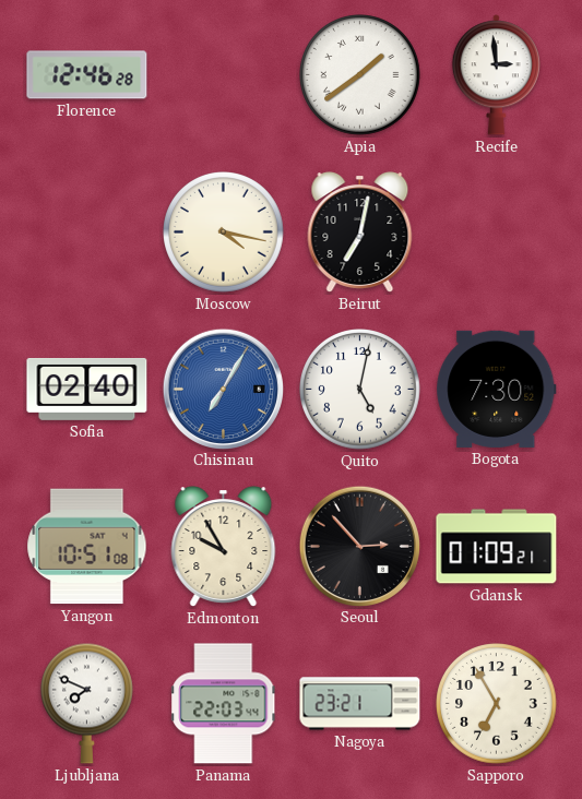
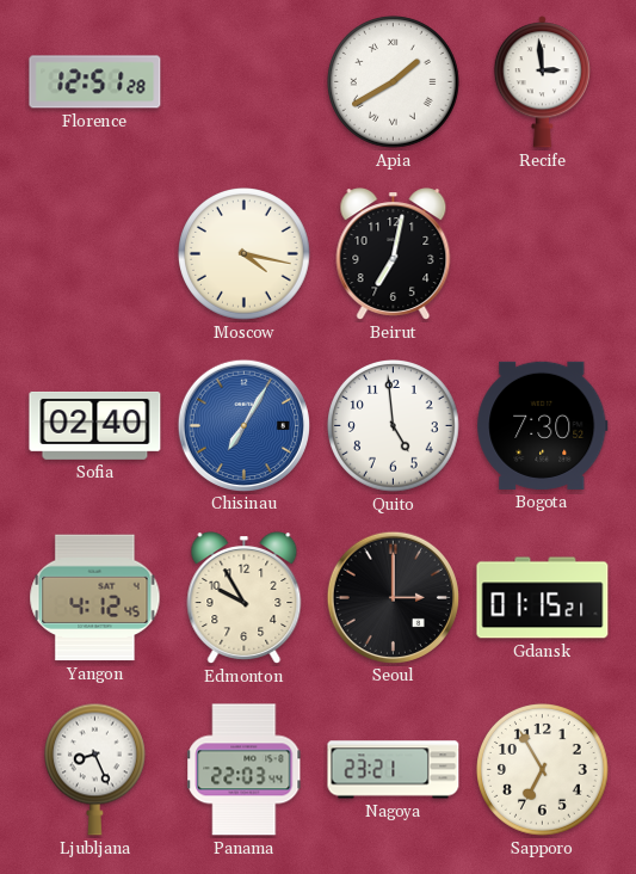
Florence: 12:46 -> 12:51
Apia: 1:39 -> 1:40
Quito: 5:02 -> 4:59
Yangon: 10:51 -> 4:12
Seoul: 2:53 -> 3:00
Gdansk: 01:09 -> 01:15
Ljubljana: 7:49 -> 8:26
